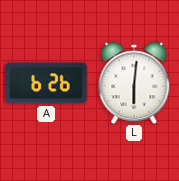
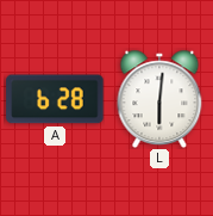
A: 6:26 -> 6:28
